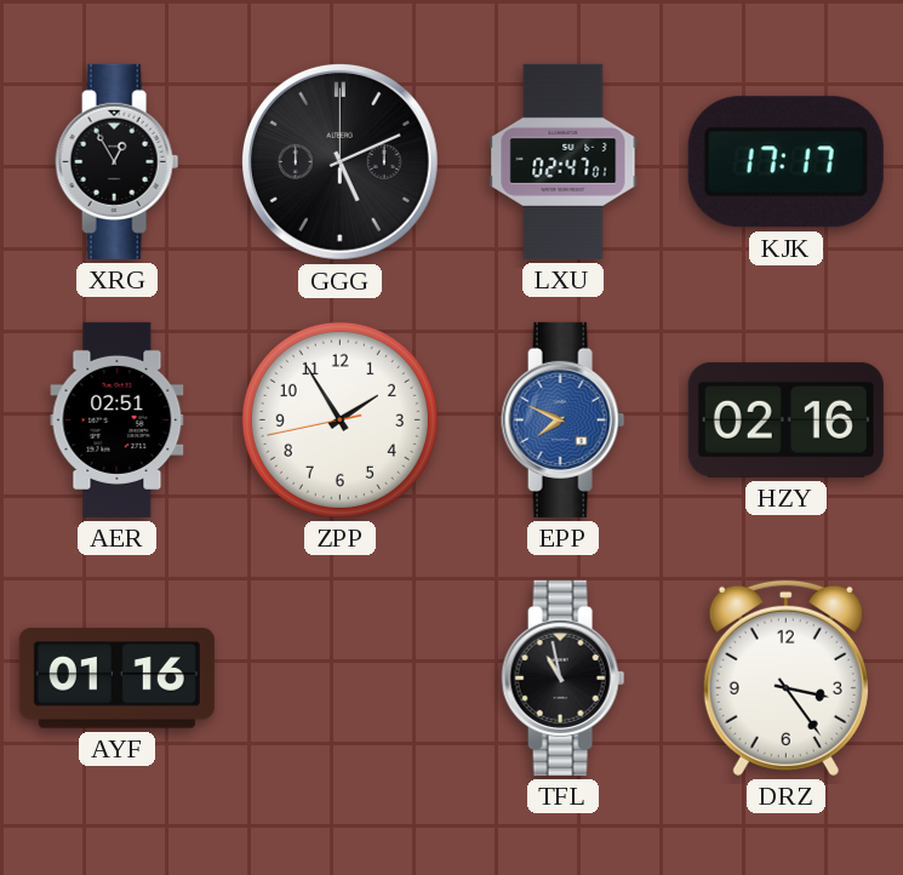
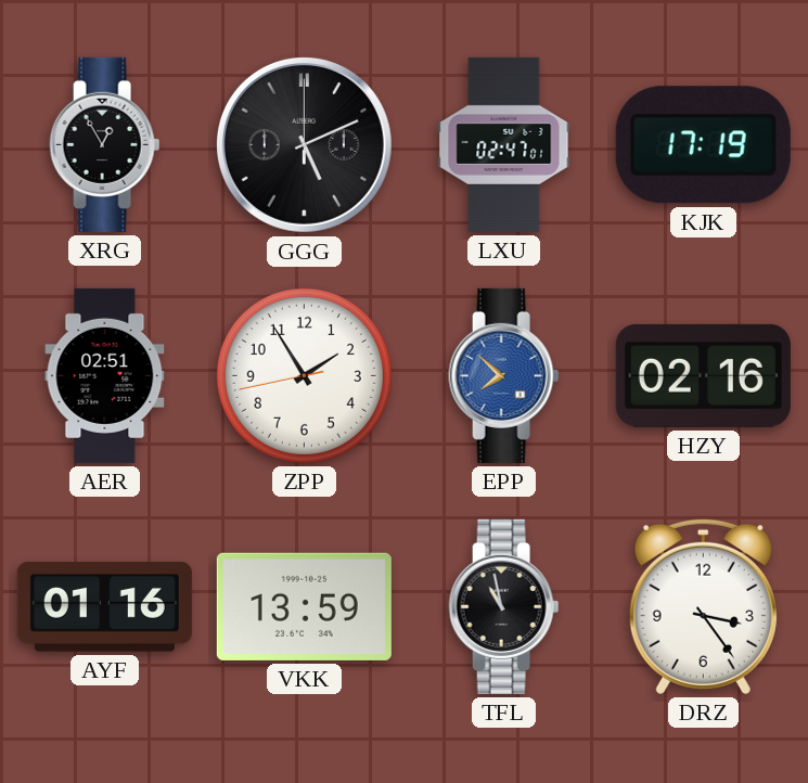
KJK: 17:17 -> 17:19
EPP: 7:49 -> 7:52
VKK: none -> 13:59
